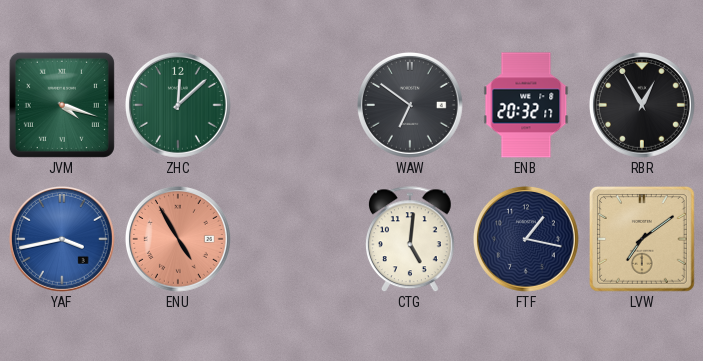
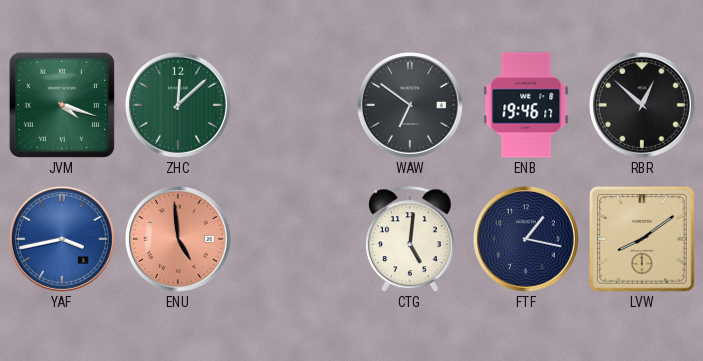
ENB: 20:32 -> 19:46
RBR: 12:55 -> 12:52
ENU: 4:55 -> 4:59
LVW: 7:09 -> 8:09
